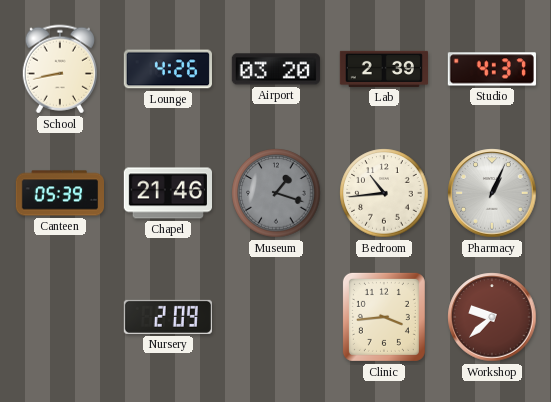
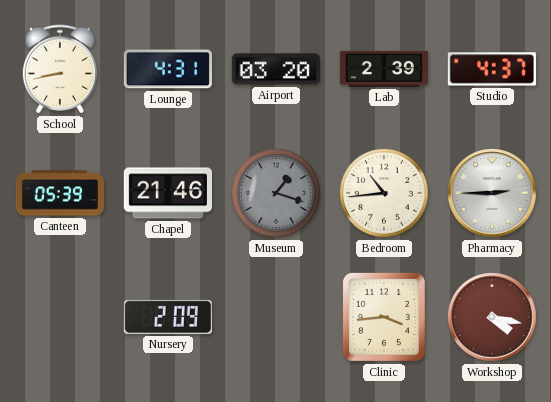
Lounge: 4:26 -> 4:31
Pharmacy: 1:04 -> 2:45
Workshop: 9:38 -> 4:17
